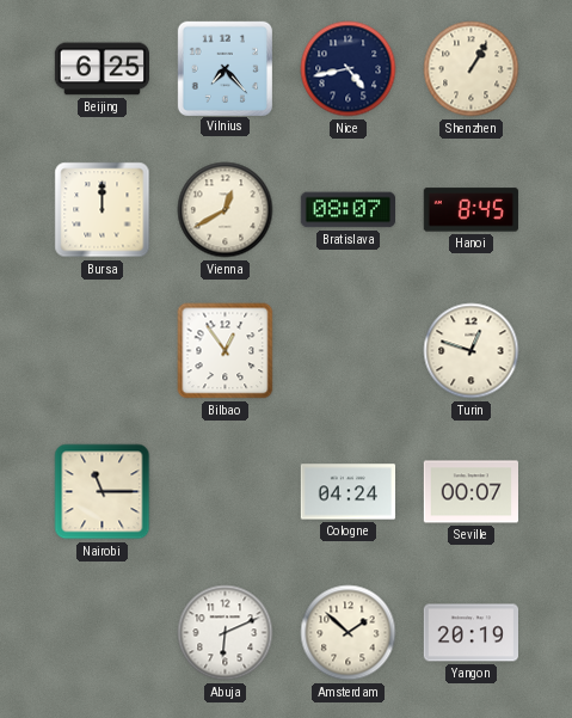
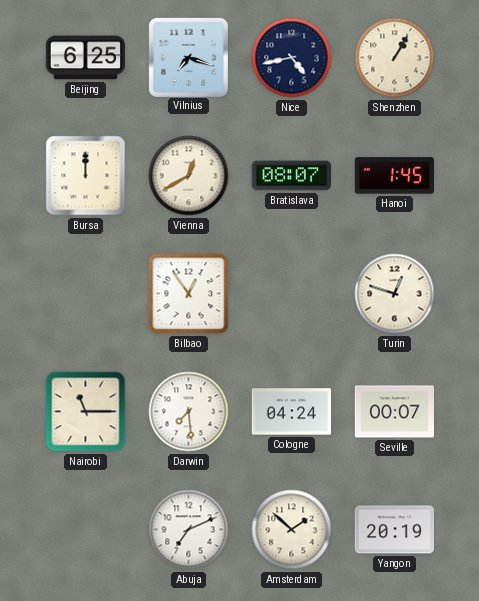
Vilnius: 7:23 -> 7:18
Hanoi: 8:45 -> 1:45
Darwin: none -> 7:29
Abuja: 6:11 -> 7:11
